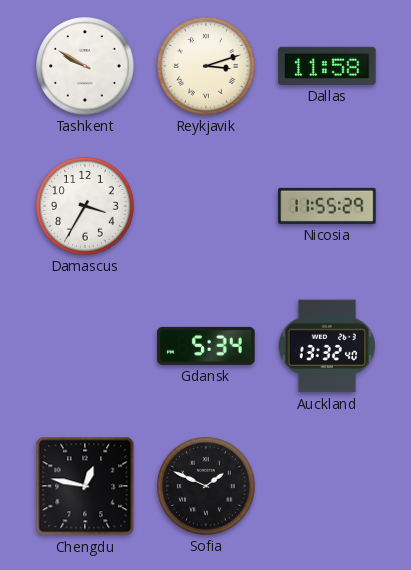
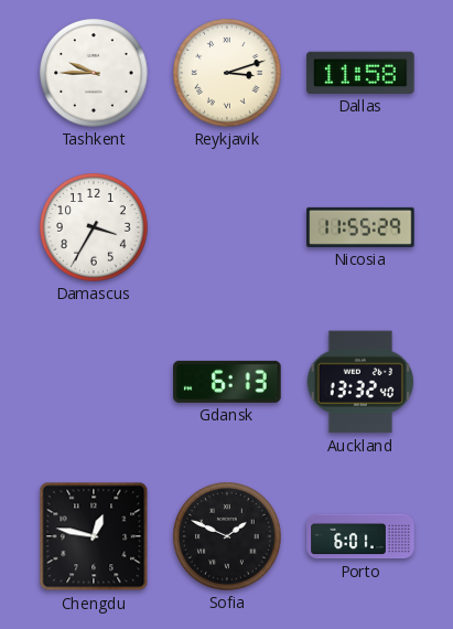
Tashkent: 9:50 -> 9:45
Gdansk: 5:34 -> 6:13
Porto: none -> 6:01
